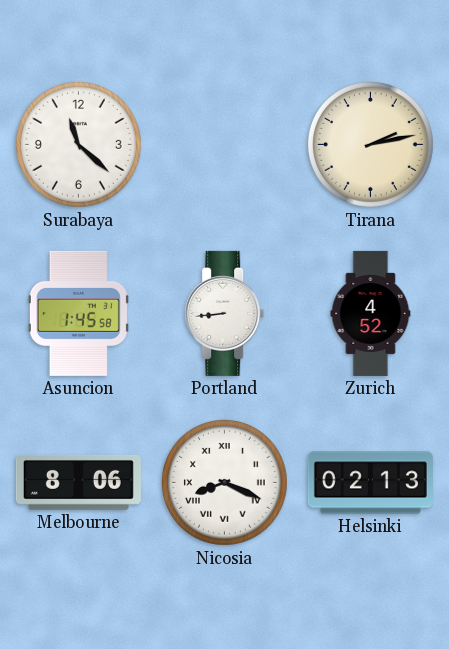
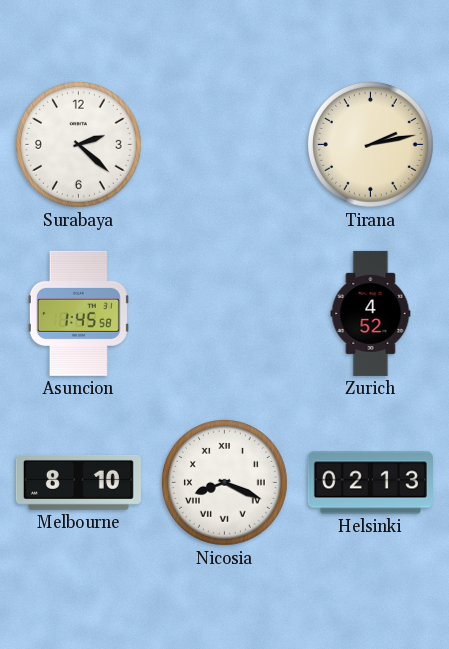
Surabaya: 11:22 -> 2:22
Portland: 8:44 -> none
Melbourne: 8:06 -> 8:10
